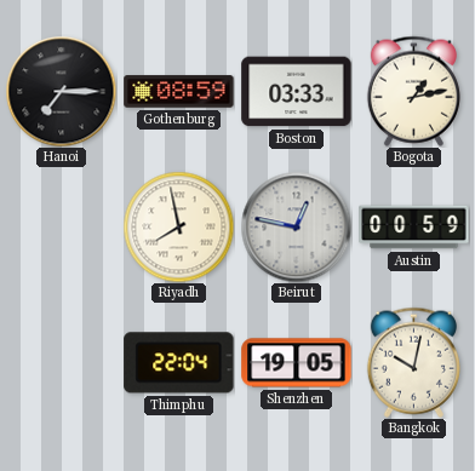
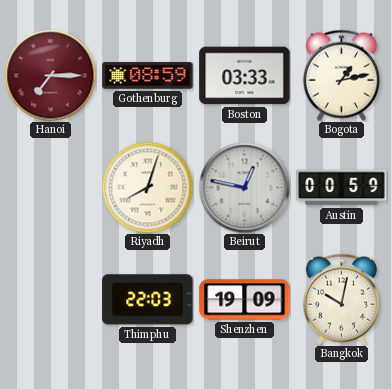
Hanoi dial: black -> burgundy
Riyadh: 7:58 -> 8:03
Thimphu: 22:04 -> 22:03
Shenzhen: 19:05 -> 19:09
